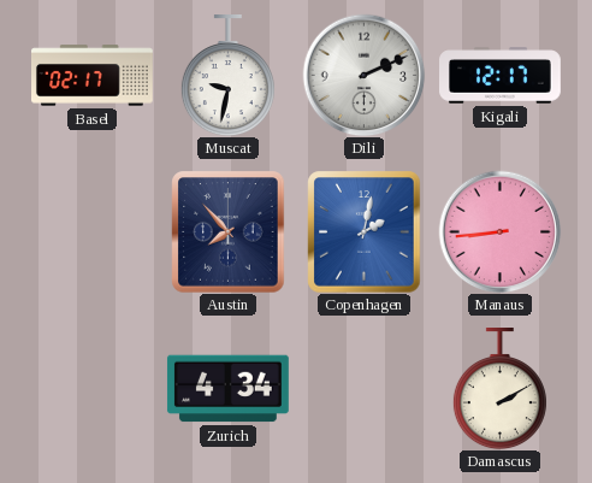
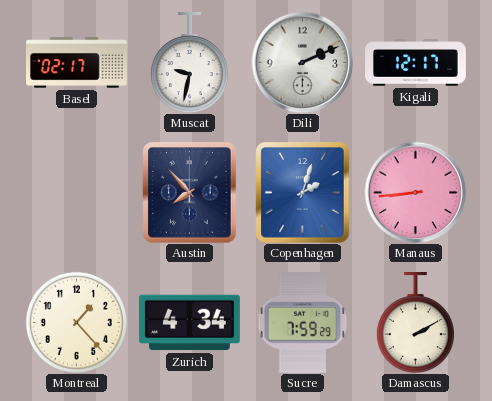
Copenhagen: 2:02 -> 2:03
Montreal: none -> 1:23
Sucre: none -> 7:59
